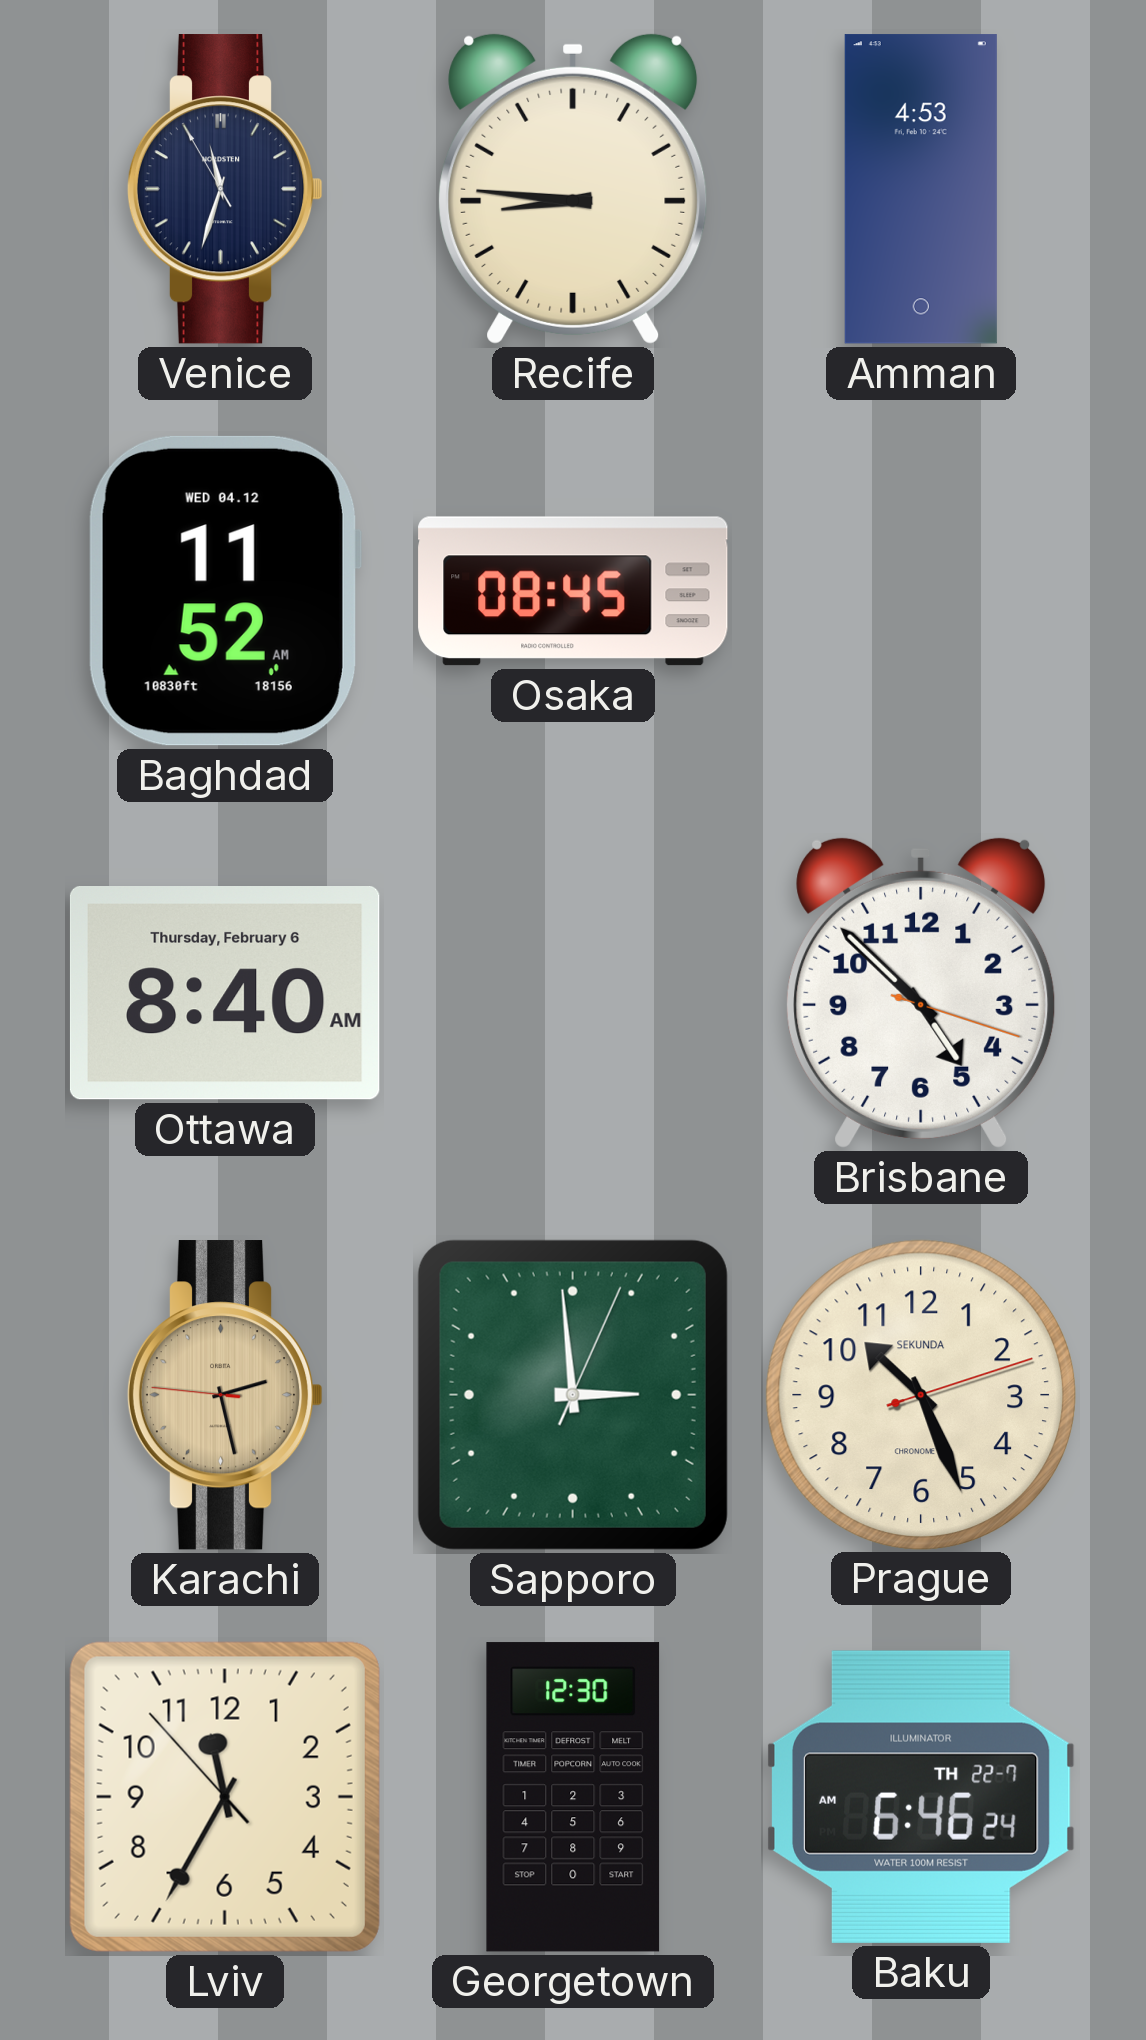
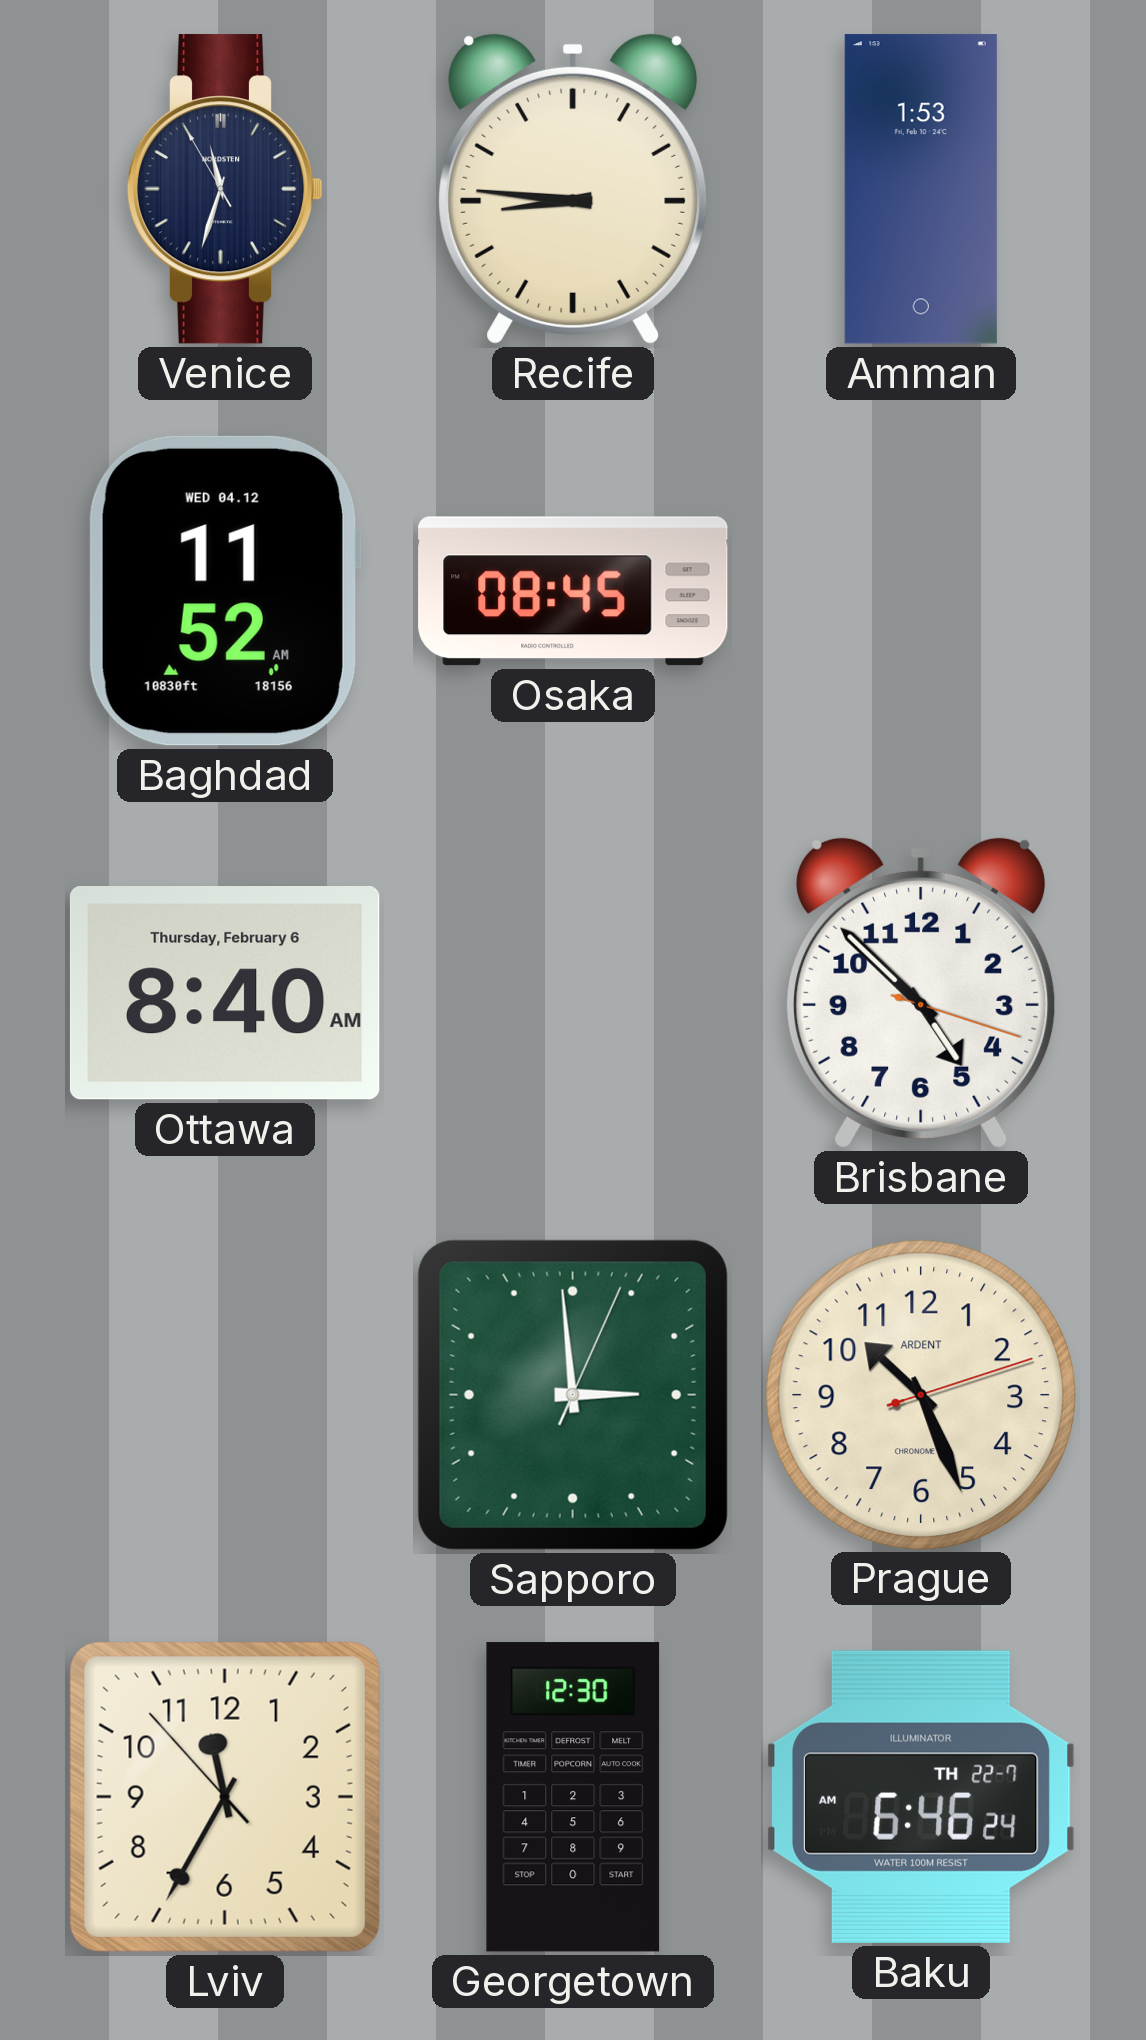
Amman: 4:53 -> 1:53
Karachi: 2:27 -> none
Prague brand: SEKUNDA -> ARDENT
